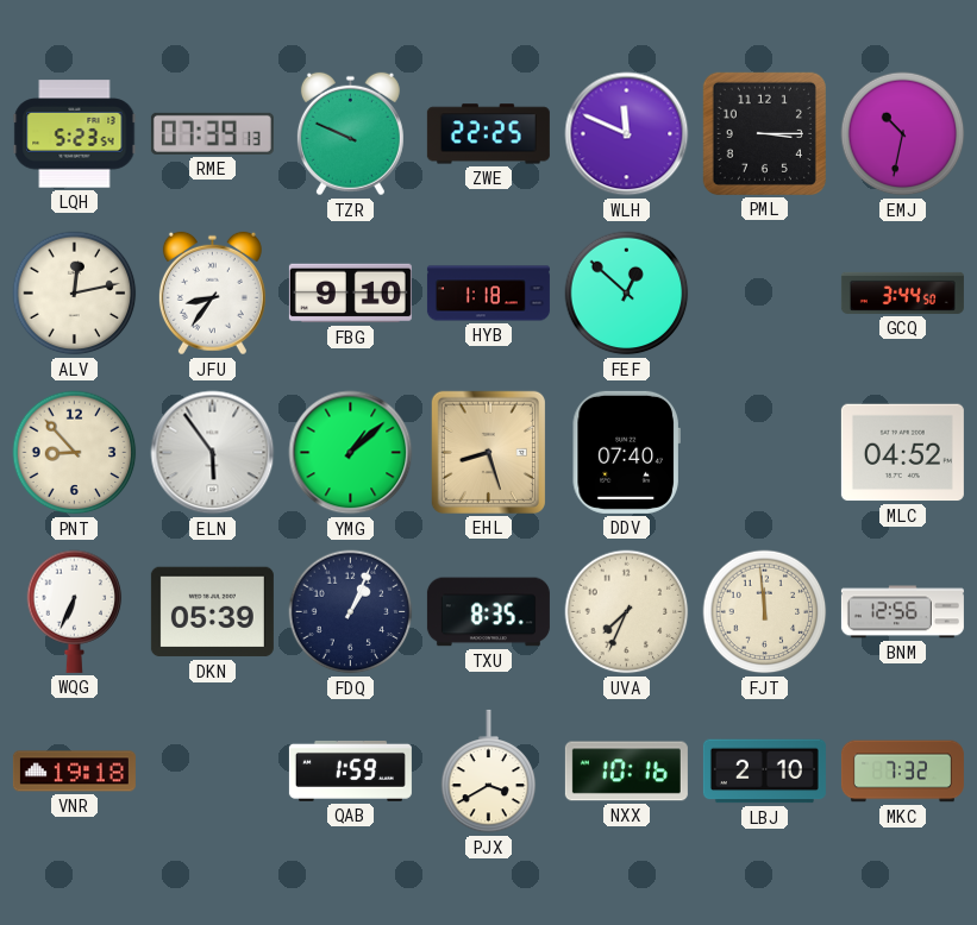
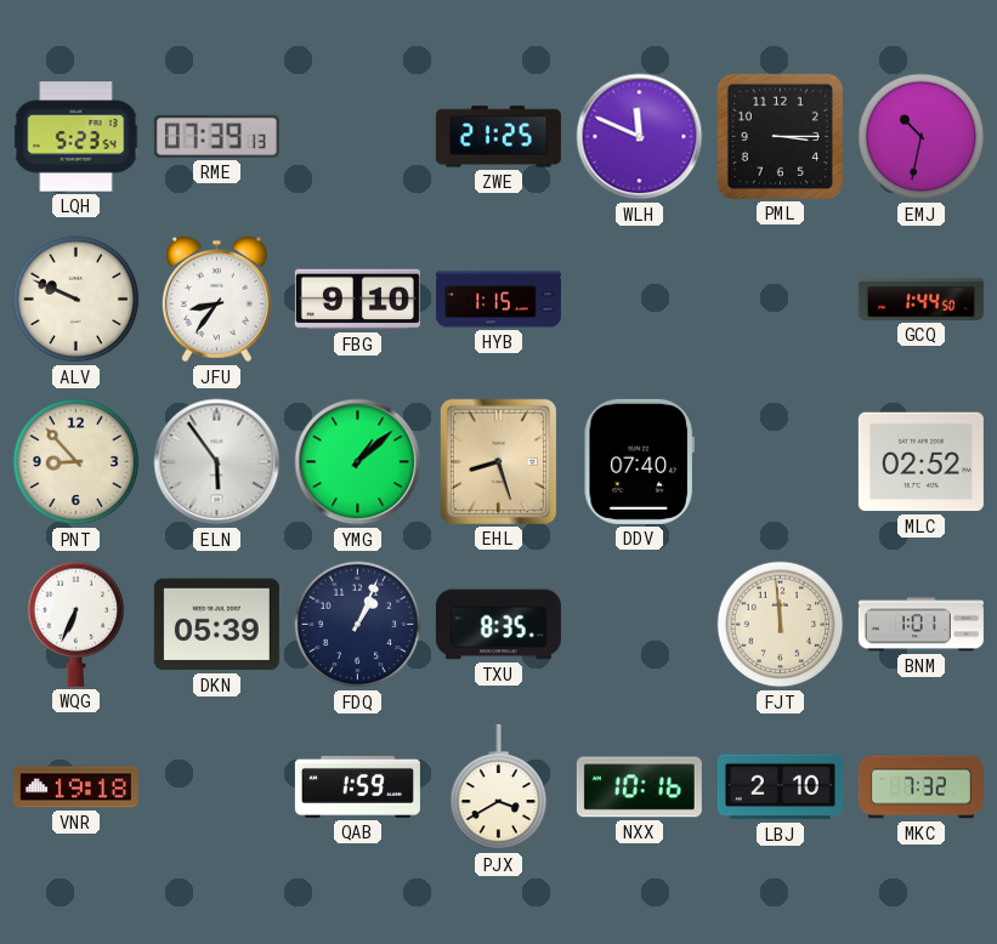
TZR: 9:49 -> none
ZWE: 22:25 -> 21:25
ALV: 12:13 -> 9:49
HYB: 1:18 -> 1:15
FEF: 12:52 -> none
GCQ: 3:44 -> 1:44
MLC: 04:52 -> 02:52
UVA: 7:34 -> none
BNM: 12:56 -> 1:01
